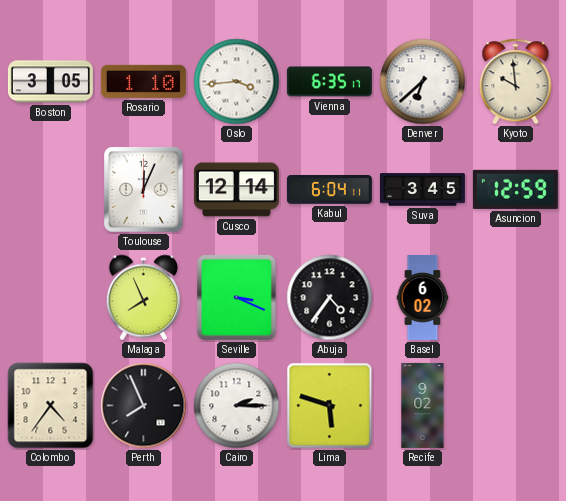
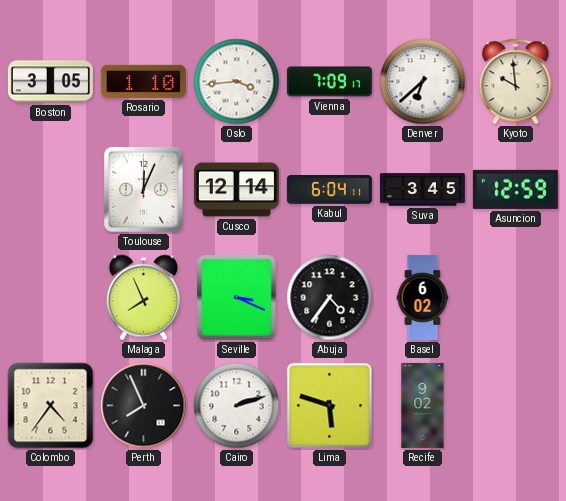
Vienna: 6:35 -> 7:09
Cairo: 2:15 -> 2:12
